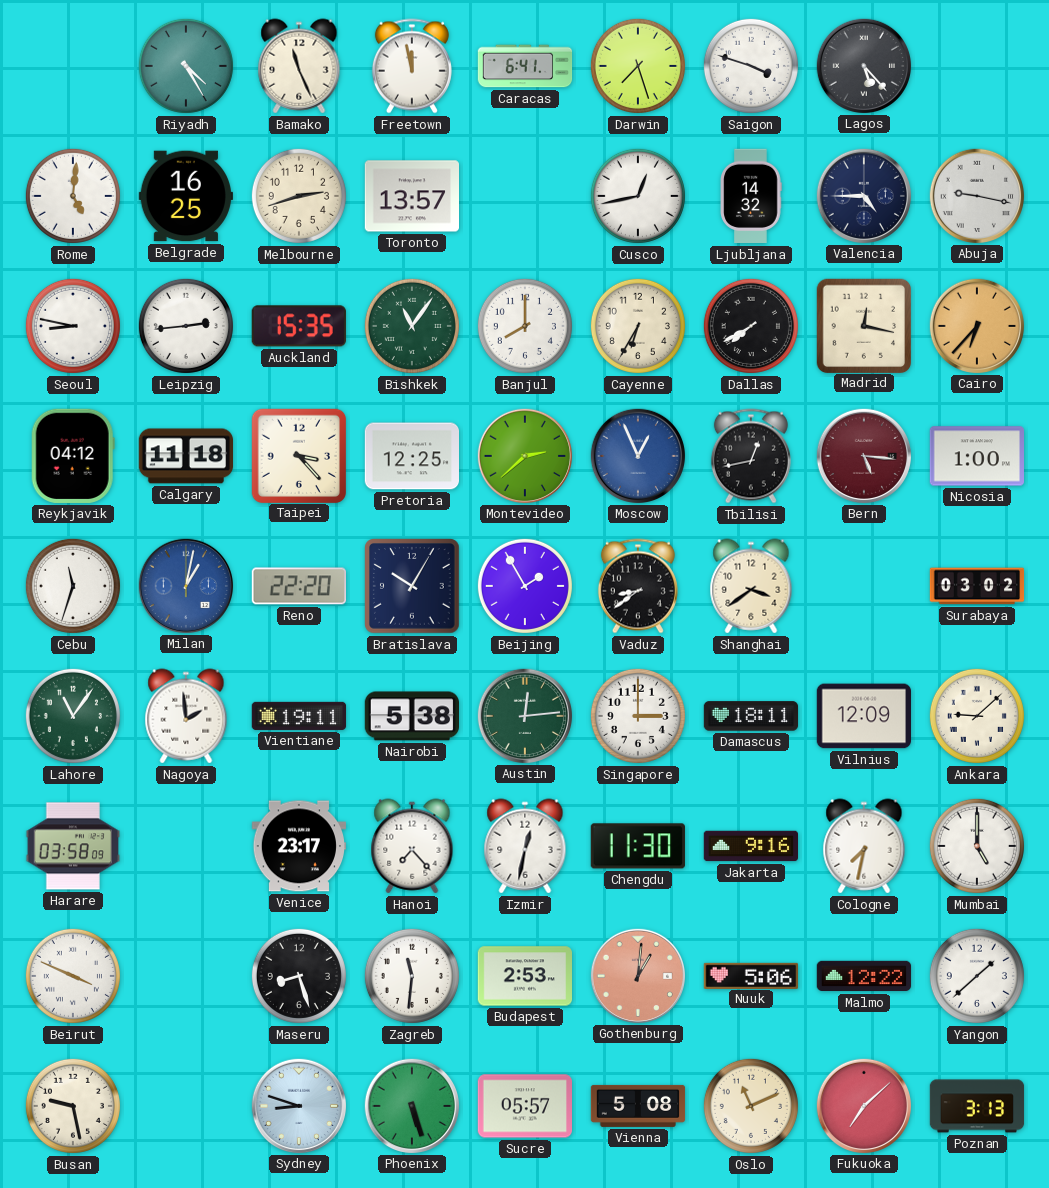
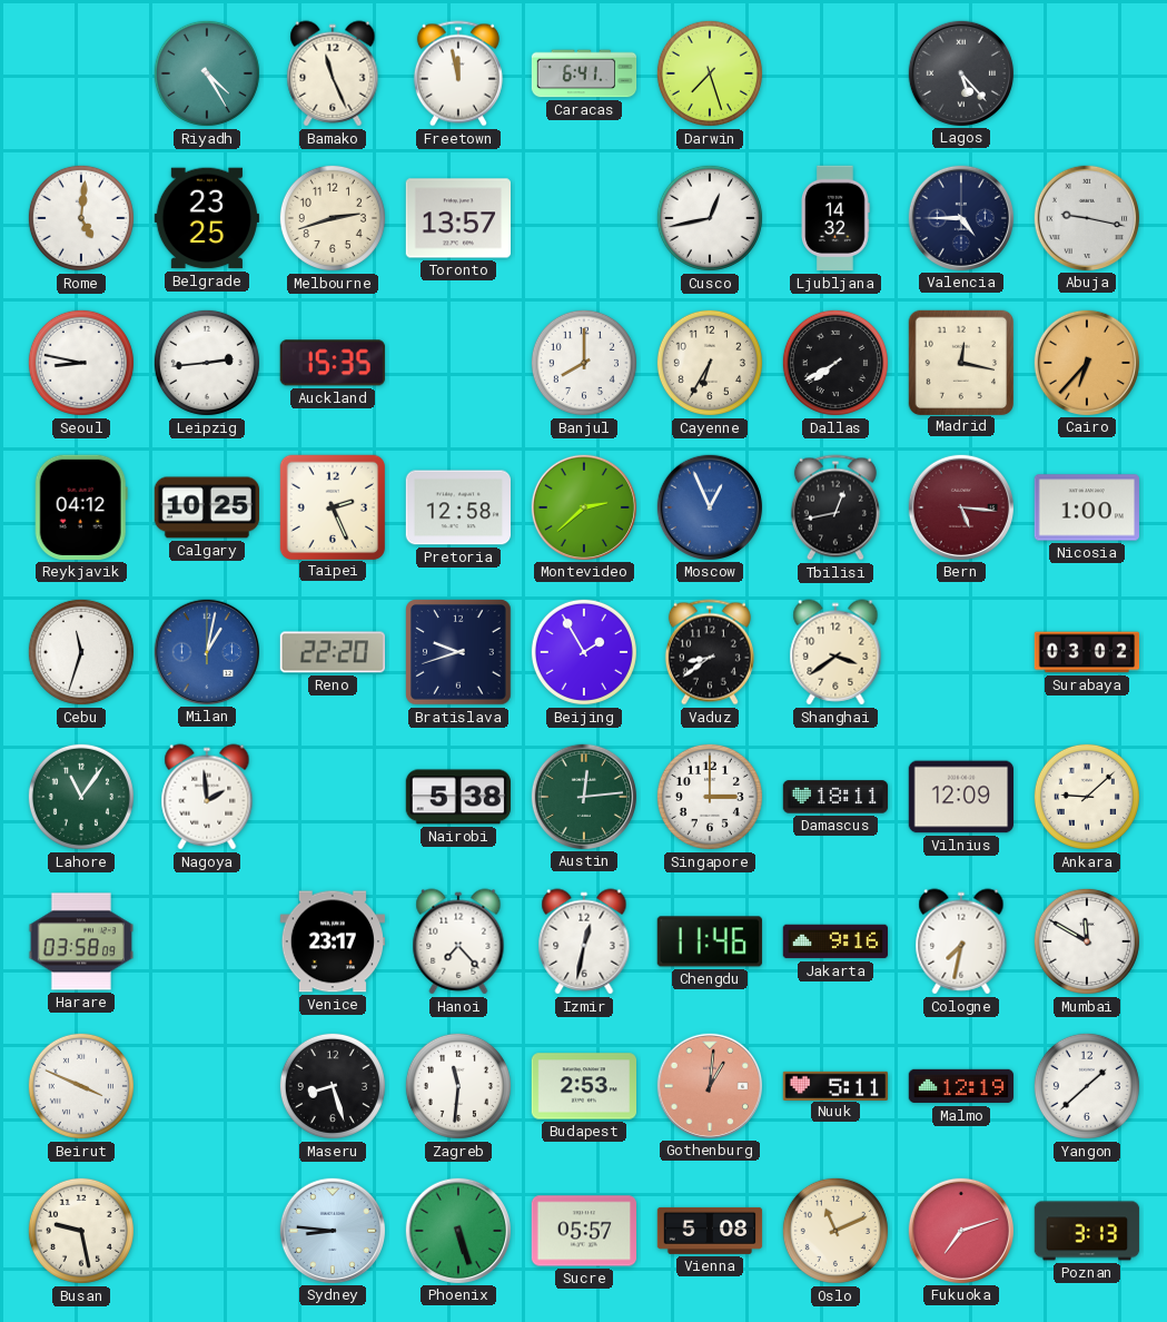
Saigon: 3:48 -> none
Belgrade: 16:25 -> 23:25
Bishkek: 11:06 -> none
Calgary: 11:18 -> 10:25
Taipei: 3:23 -> 2:26
Pretoria: 12:25 -> 12:58
Bratislava: 10:05 -> 9:42
Vientiane: 19:11 -> none
Chengdu: 11:30 -> 11:46
Mumbai: 5:00 -> 11:50
Nuuk: 5:06 -> 5:11
Malmo: 12:22 -> 12:19
Sydney: 8:48 -> 8:46
Fukuoka: 7:08 -> 7:12
